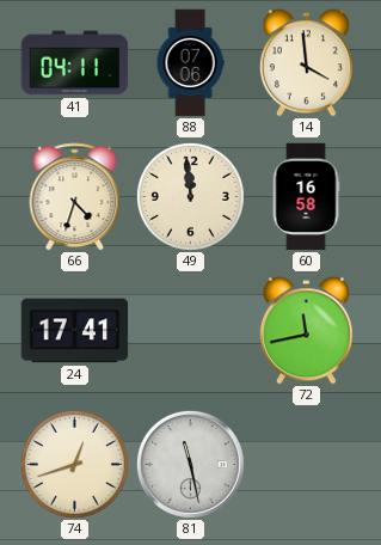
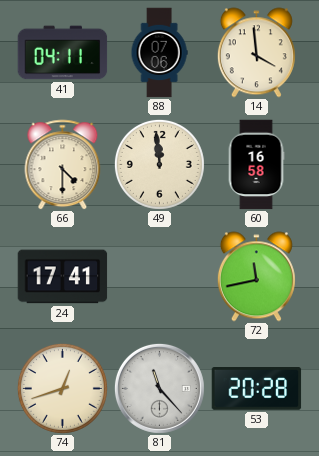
66: 4:33 -> 4:30
81: 11:28 -> 11:23
53: none -> 20:28
